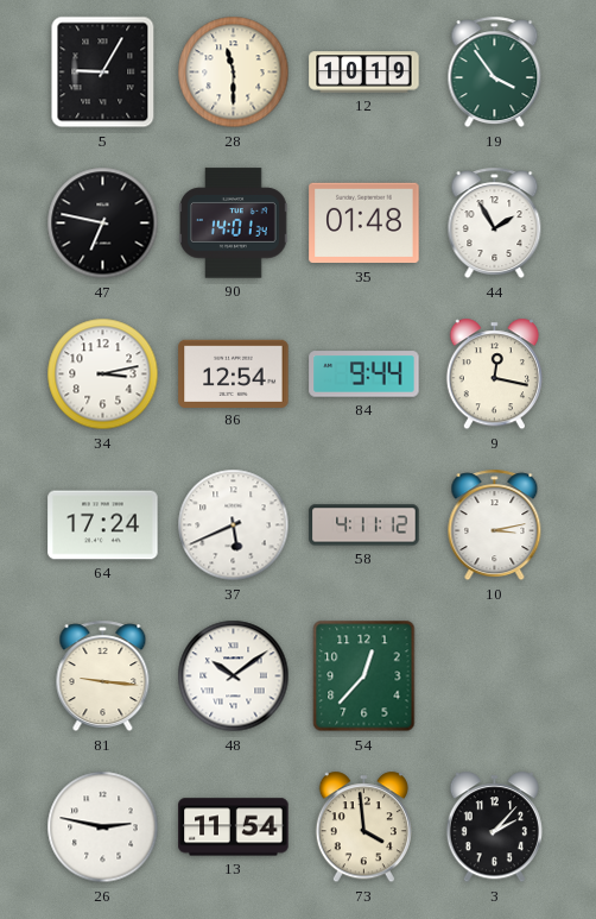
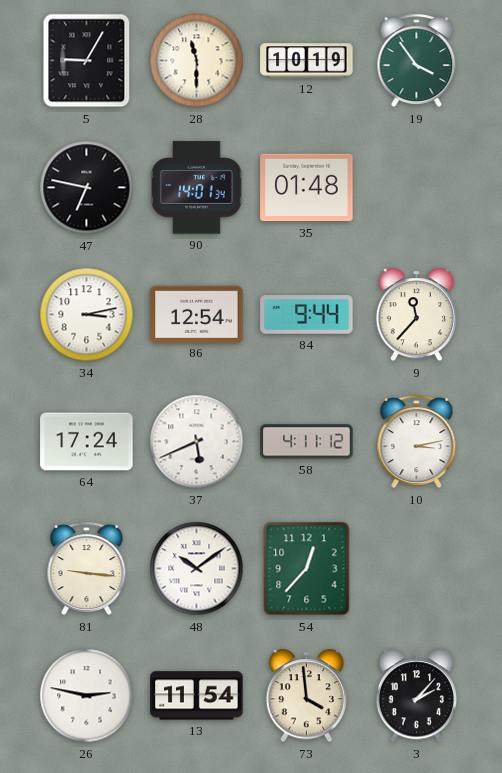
44: 1:55 -> none
9: 12:17 -> 11:37
